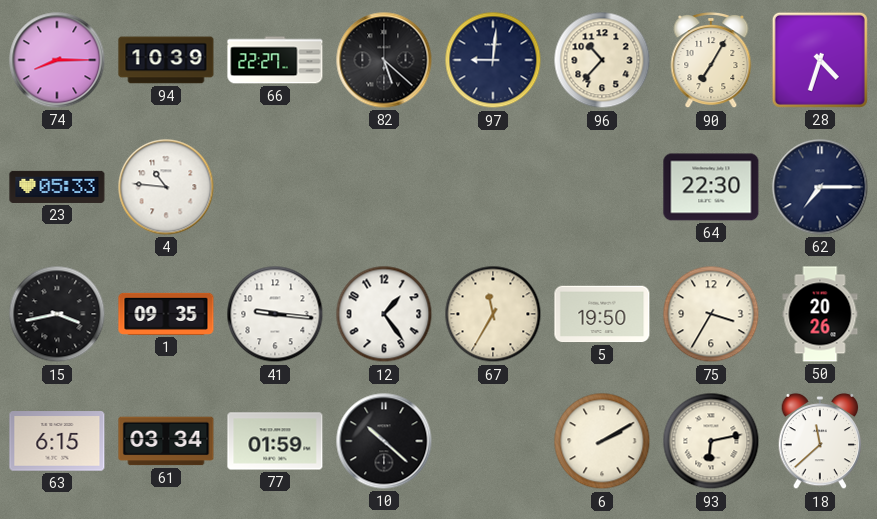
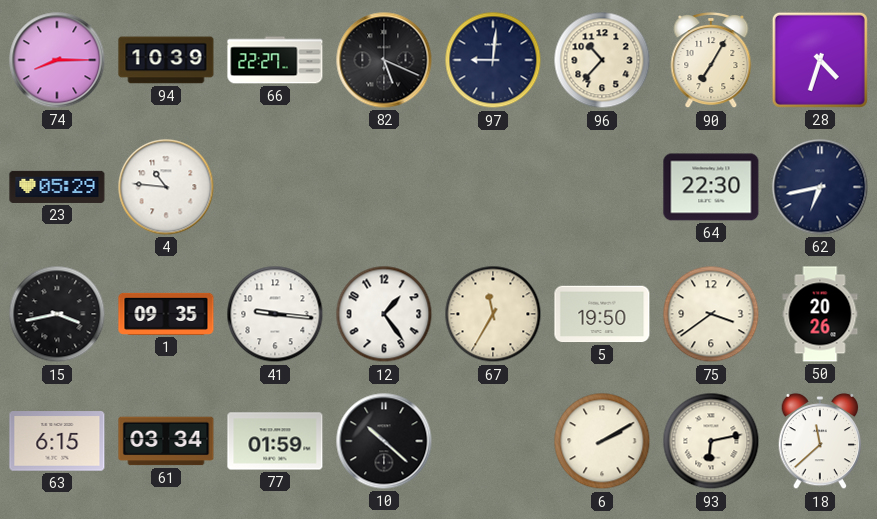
82: 5:22 -> 5:19
23: 05:33 -> 05:29
62: 7:15 -> 6:43
75: 3:35 -> 3:39
